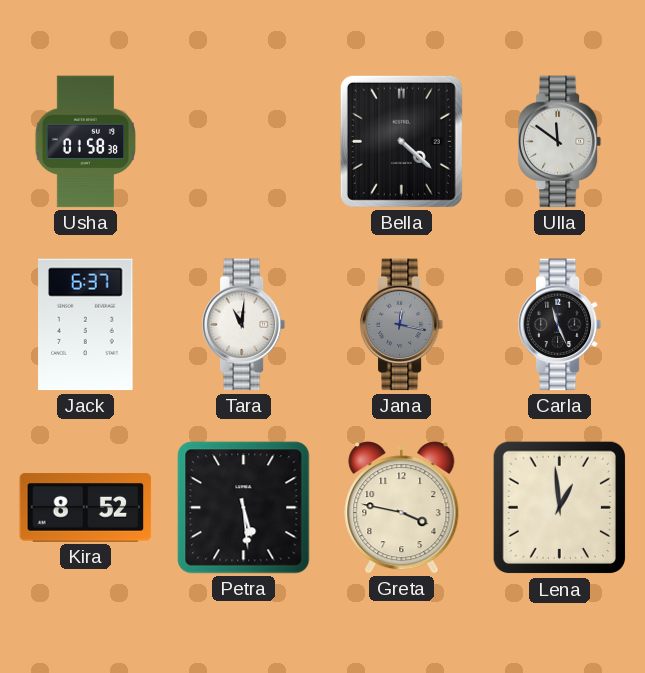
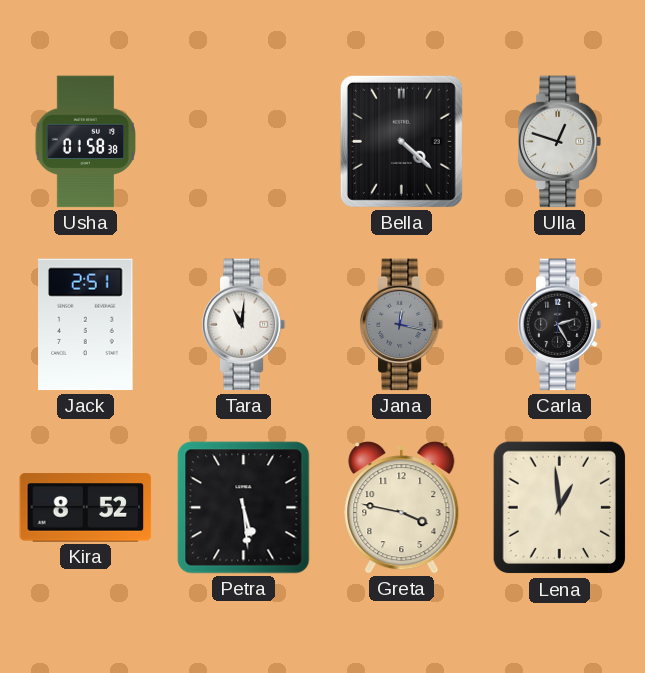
Ulla: 11:51 -> 12:48
Jack: 6:37 -> 2:51
Carla: 11:26 -> 2:25
